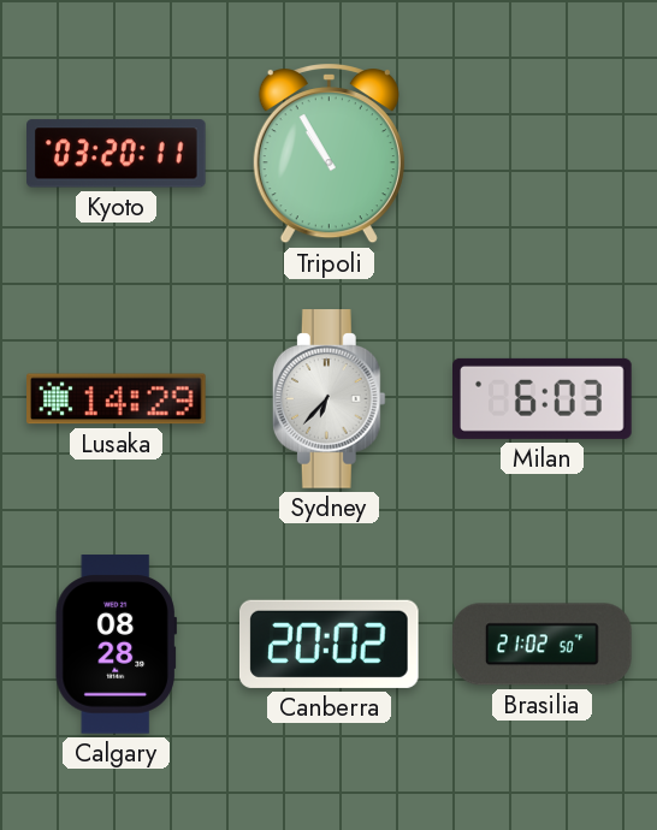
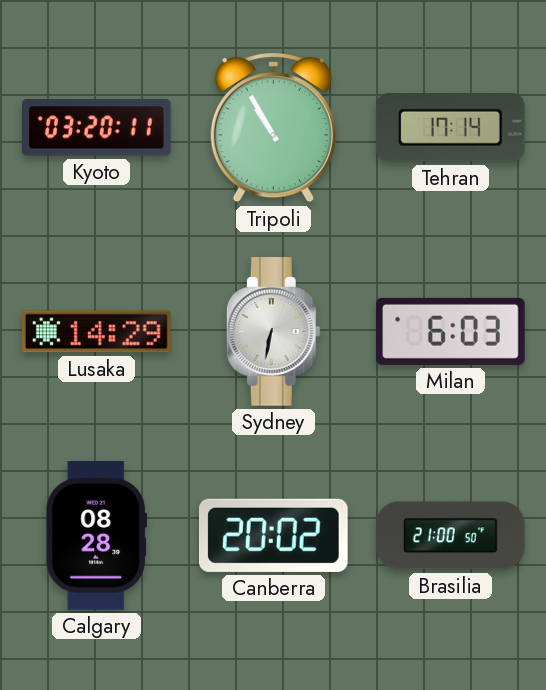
Tehran: none -> 17:14
Sydney: 6:37 -> 6:32
Brasilia: 21:02 -> 21:00
